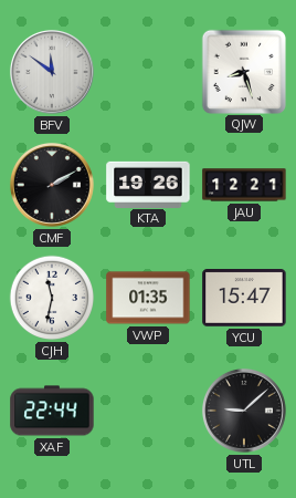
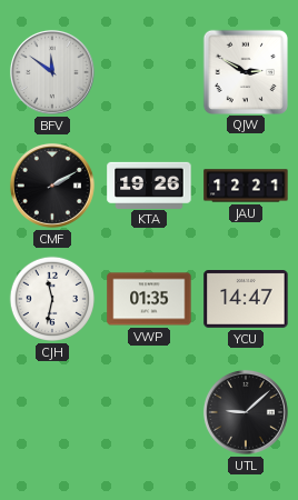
QJW: 8:27 -> 2:50
YCU: 15:47 -> 14:47
XAF: 22:44 -> none
